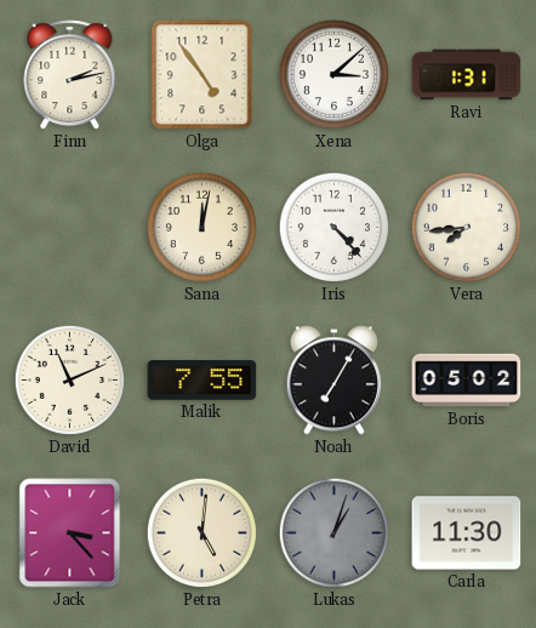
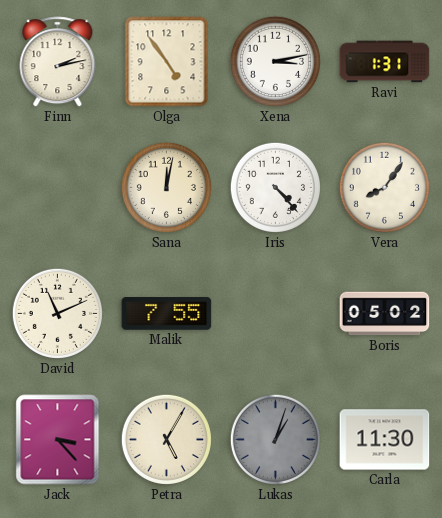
Xena: 3:08 -> 3:13
Vera: 7:44 -> 8:06
Noah: 7:05 -> none
Petra: 5:01 -> 5:05
